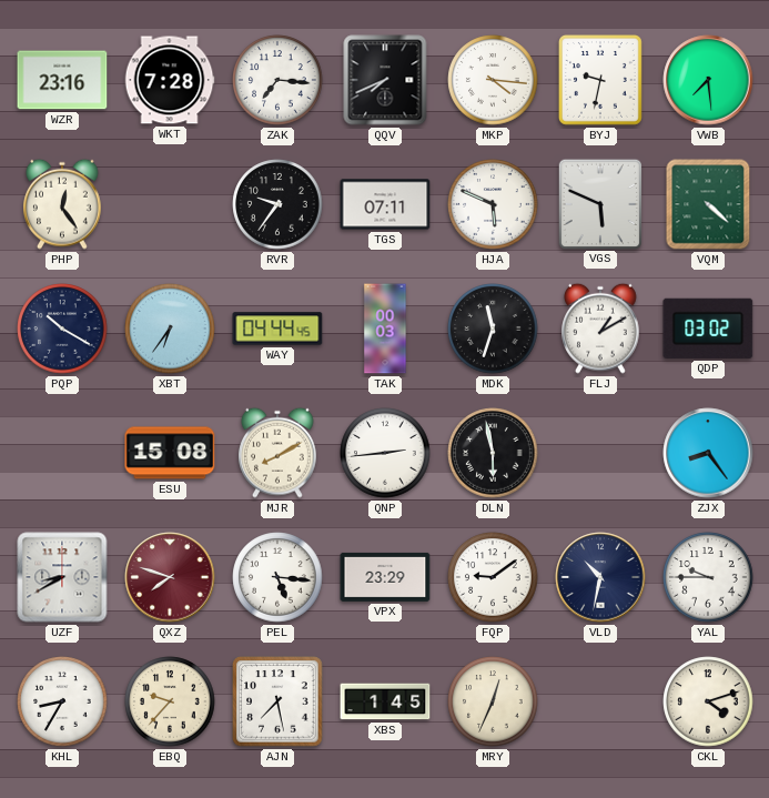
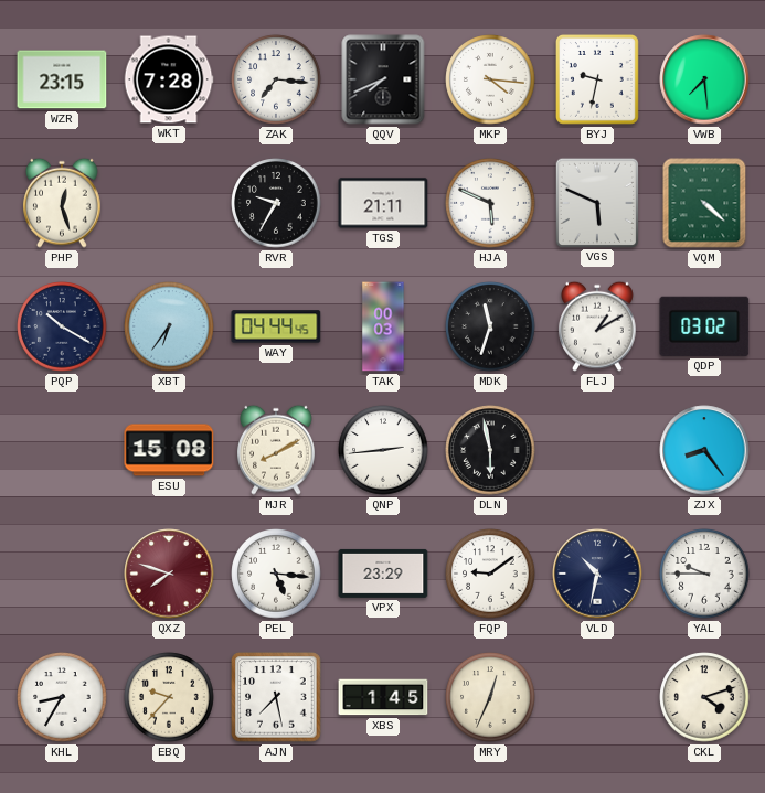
WZR: 23:16 -> 23:15
PHP: 12:24 -> 12:27
RVR: 9:36 -> 9:35
TGS: 07:11 -> 21:11
UZF: 8:40 -> none
